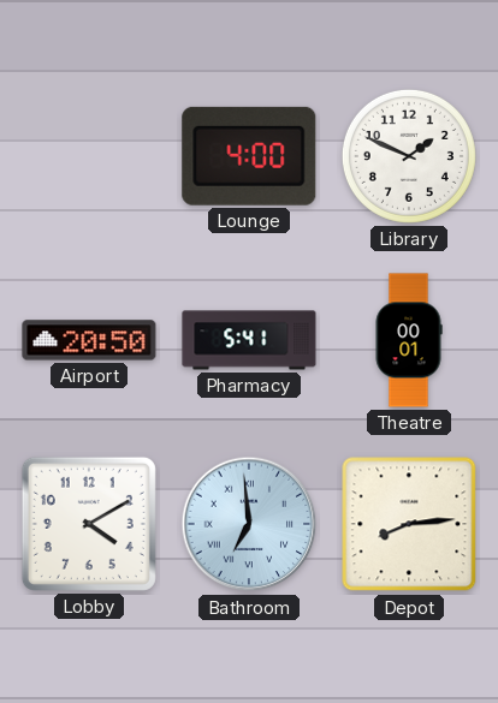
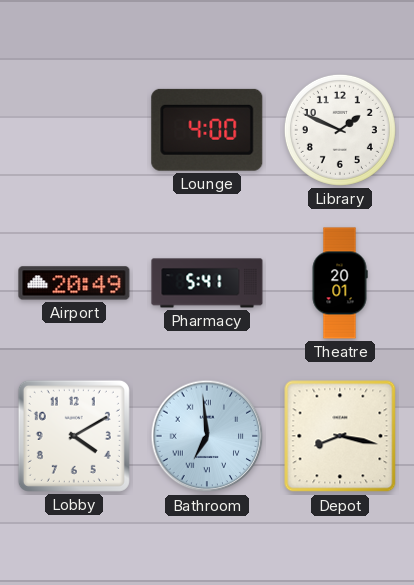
Airport: 20:50 -> 20:49
Theatre: 00:01 -> 20:01
Depot: 8:14 -> 8:17
